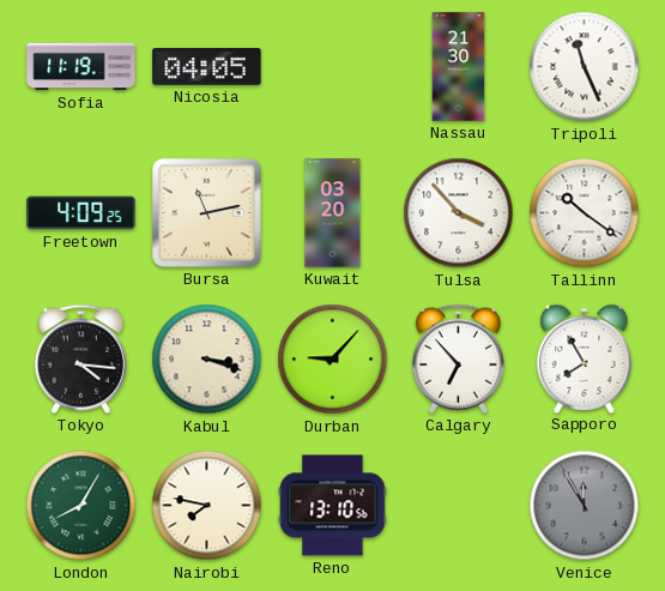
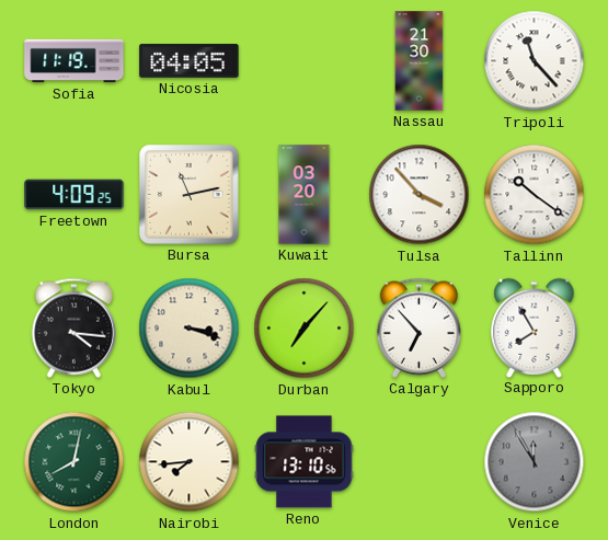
Tripoli: 11:26 -> 11:23
Durban: 9:07 -> 7:07
London: 8:05 -> 8:02
Nairobi: 7:47 -> 7:44
